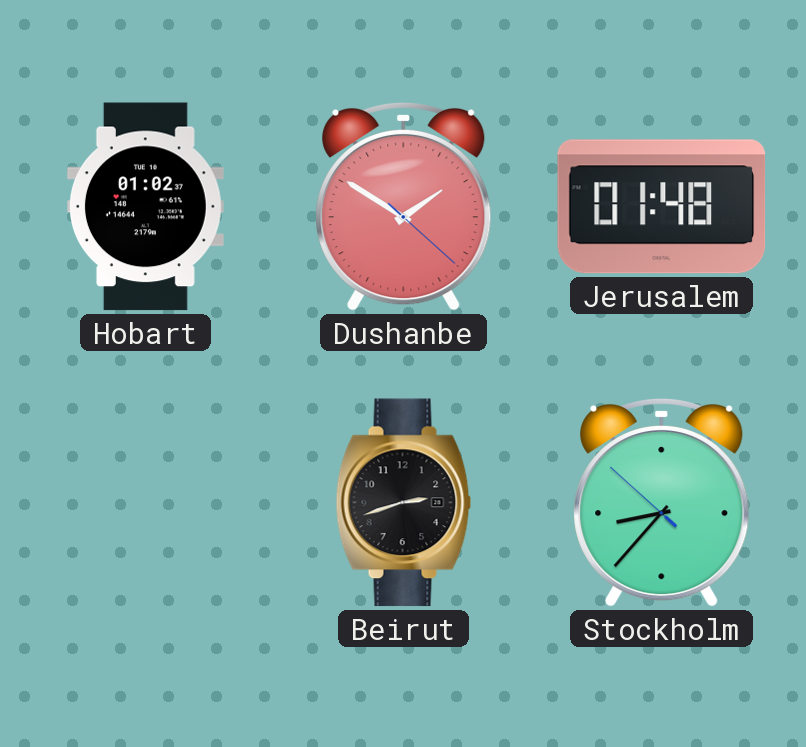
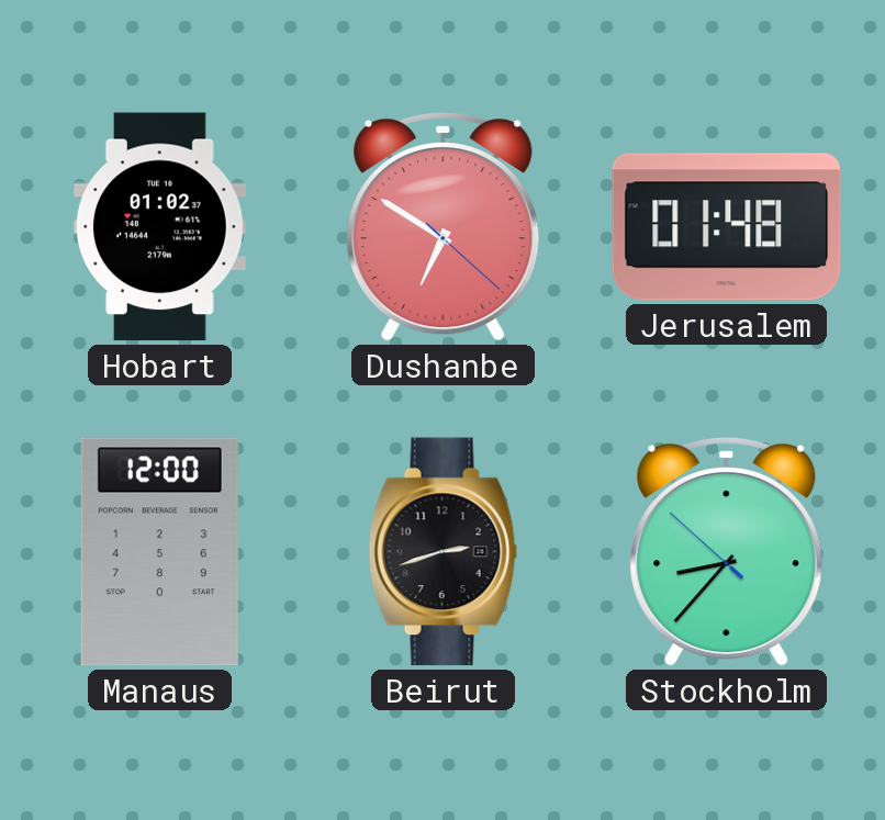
Dushanbe: 1:50 -> 6:50
Manaus: none -> 12:00
